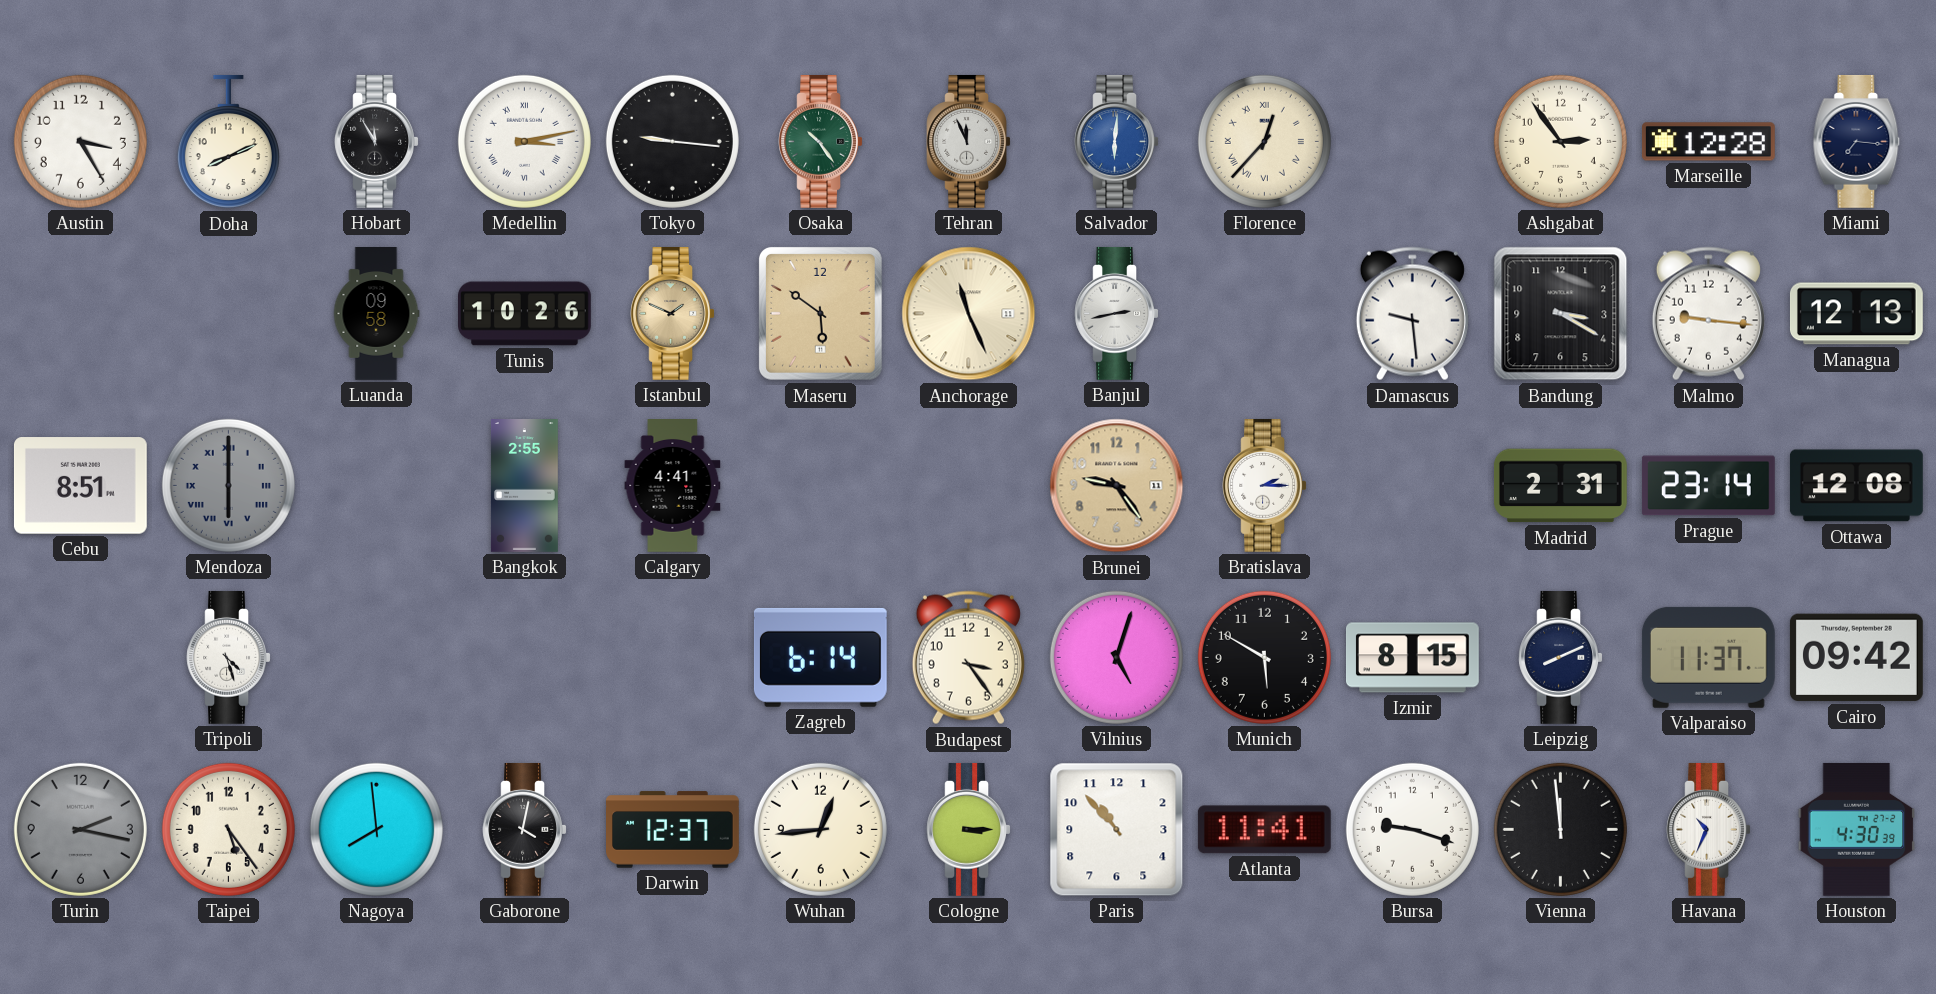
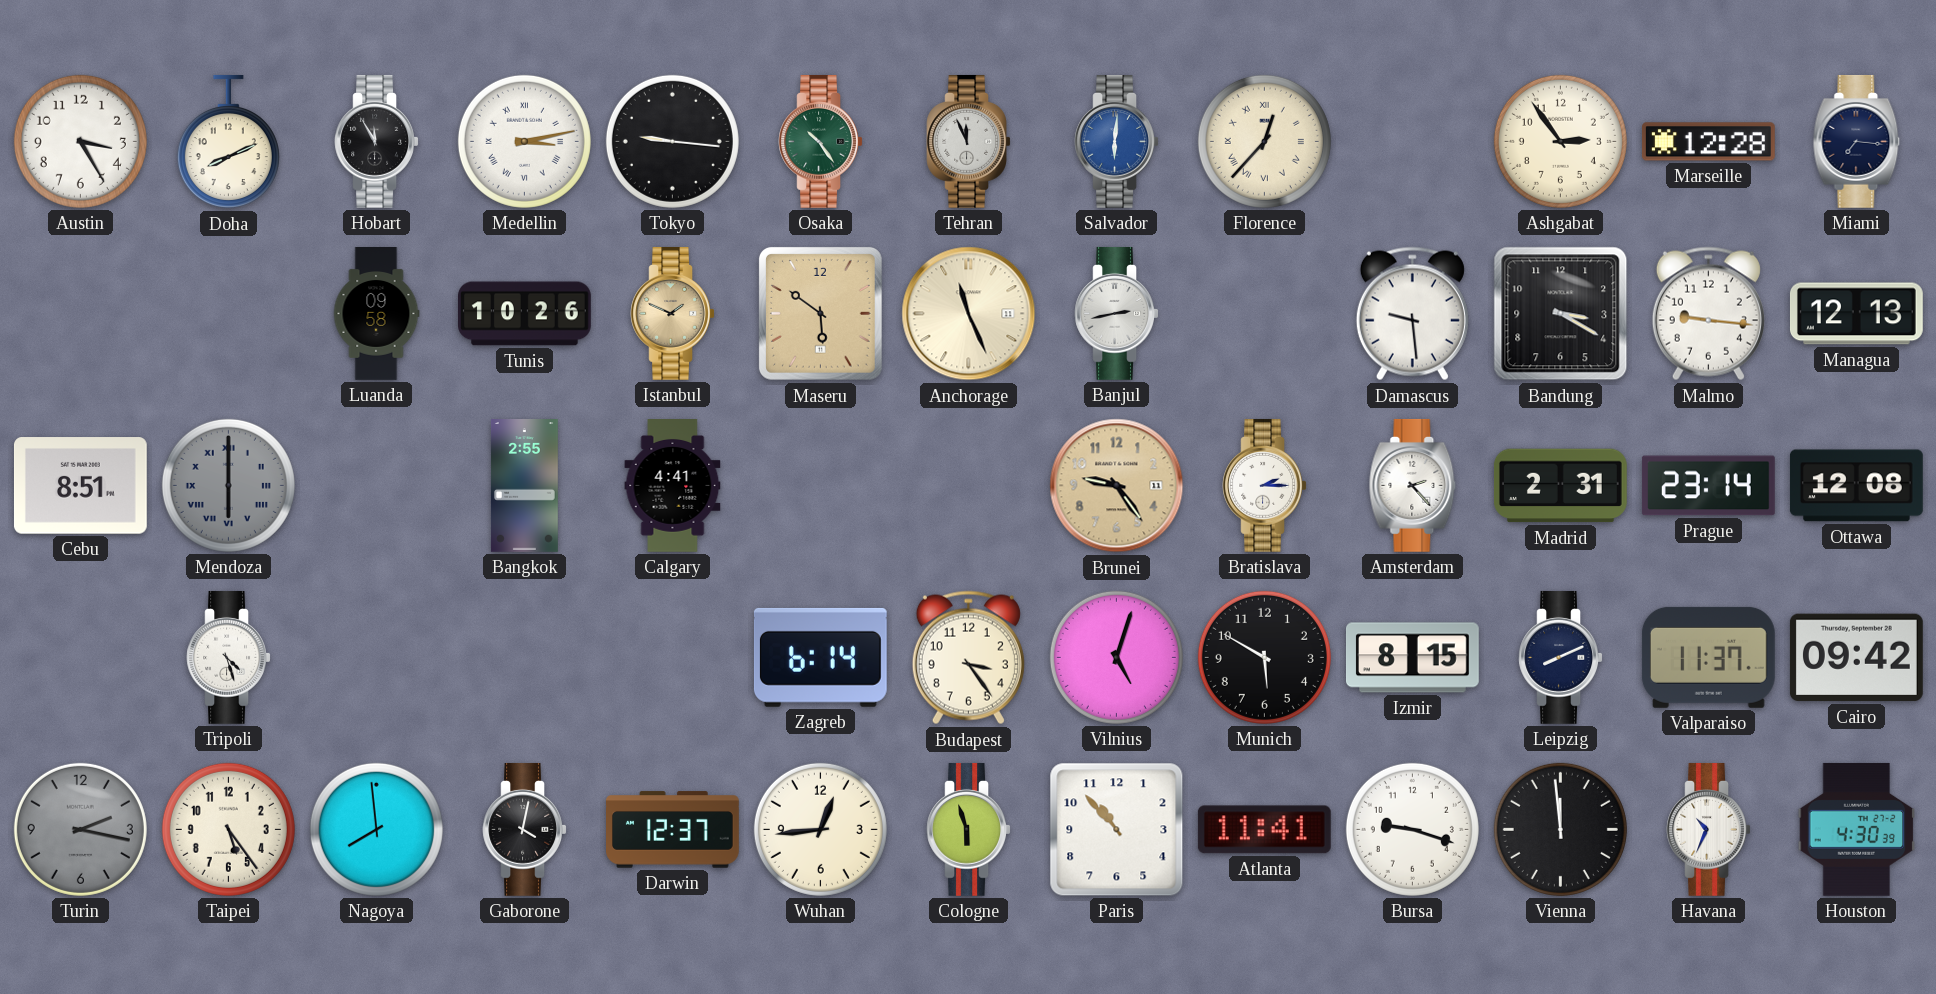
Amsterdam: none -> 2:23
Cologne: 3:15 -> 5:57
